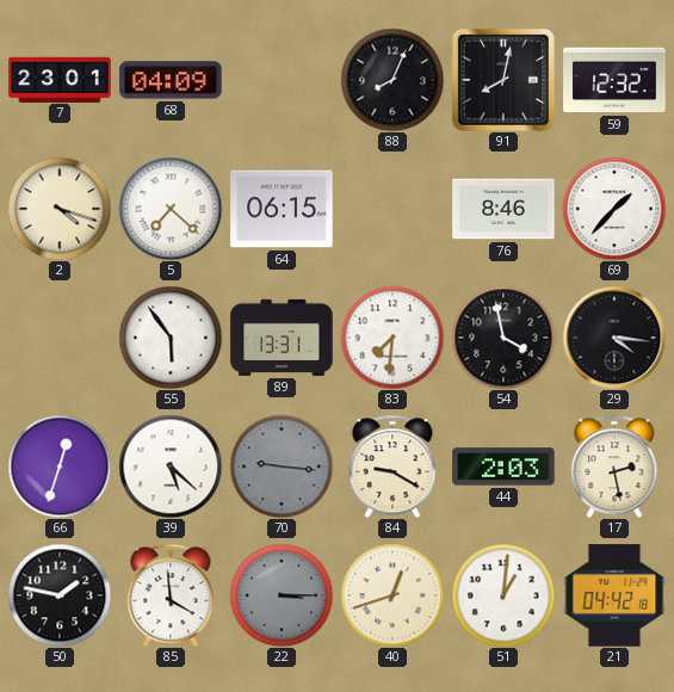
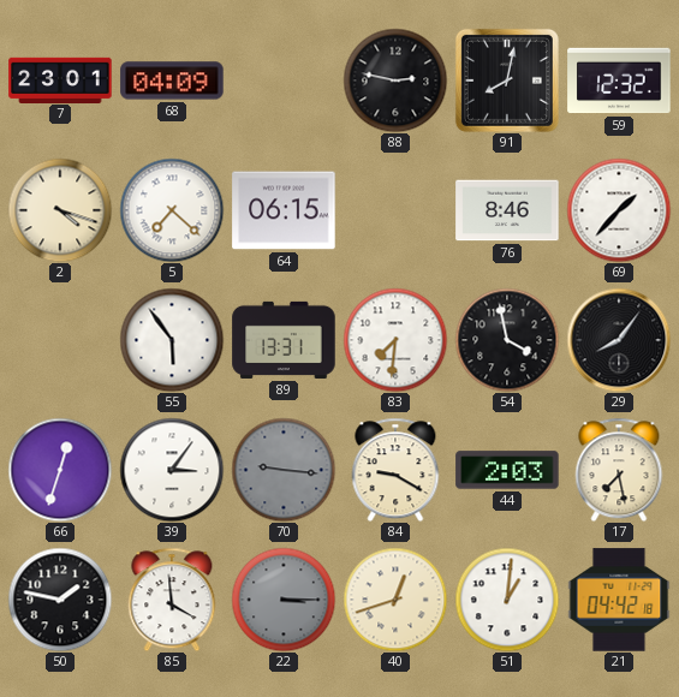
88: 8:04 -> 2:47
29: 4:16 -> 8:06
39: 5:22 -> 3:06
17: 2:28 -> 7:28
